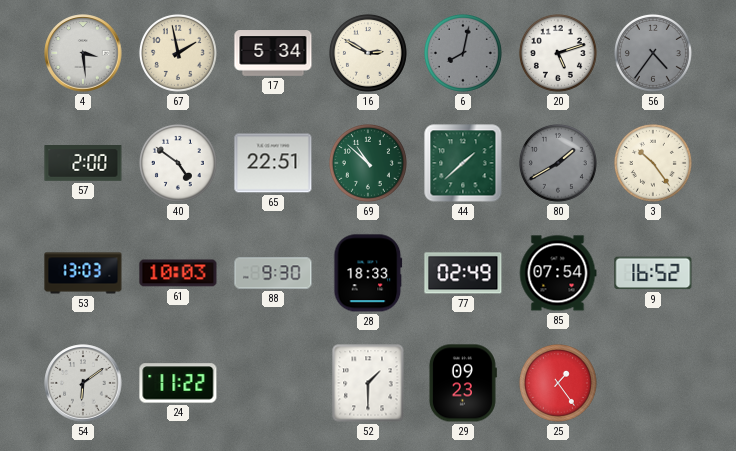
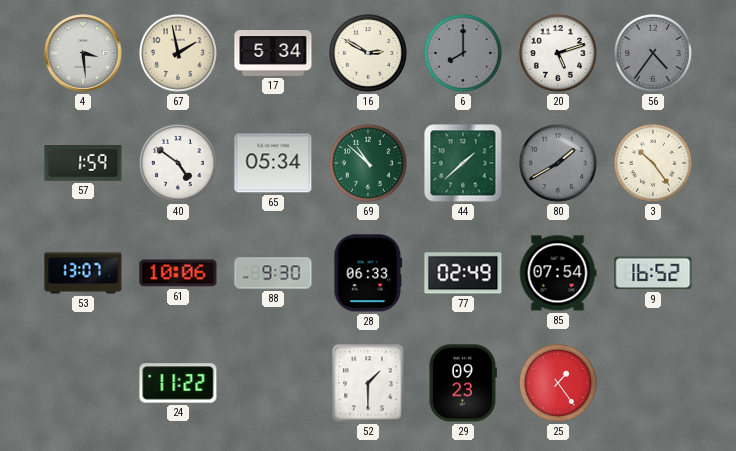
6: 8:02 -> 8:00
57: 2:00 -> 1:59
65: 22:51 -> 05:34
53: 13:03 -> 13:07
61: 10:03 -> 10:06
28: 18:33 -> 06:33
54: 6:09 -> none
